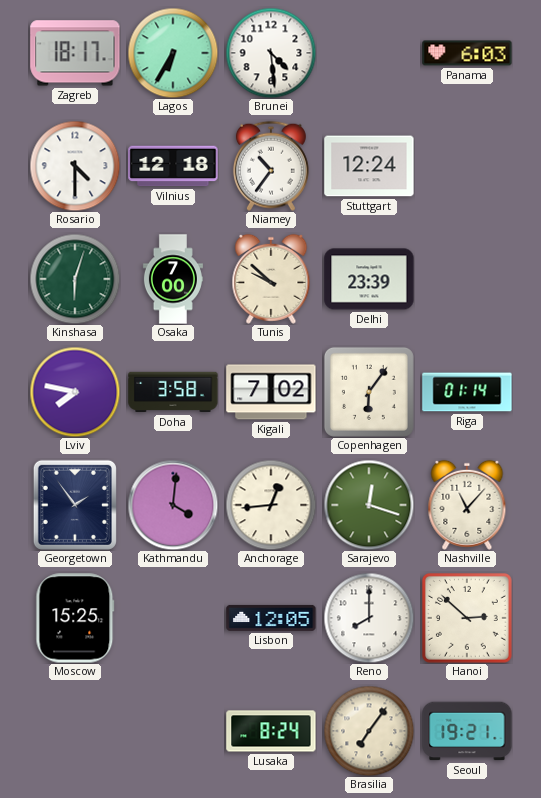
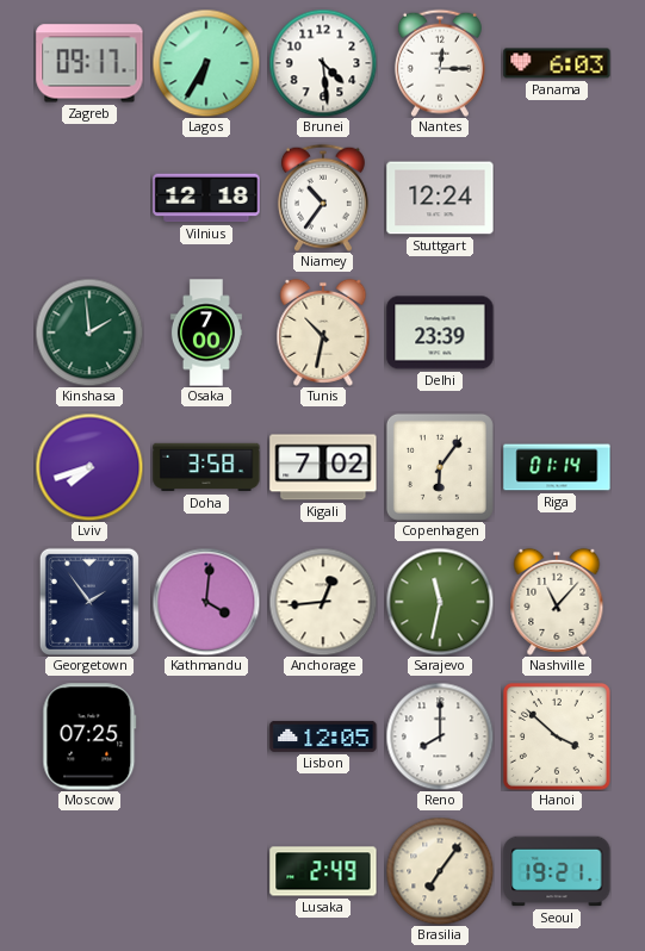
Zagreb: 18:17 -> 09:17
Nantes: none -> 12:15
Rosario: 4:30 -> none
Kinshasa: 6:03 -> 1:59
Tunis: 9:52 -> 10:32
Lviv: 7:47 -> 7:42
Sarajevo: 12:18 -> 11:32
Moscow: 15:25 -> 07:25
Hanoi: 2:52 -> 3:52
Lusaka: 8:24 -> 2:49
